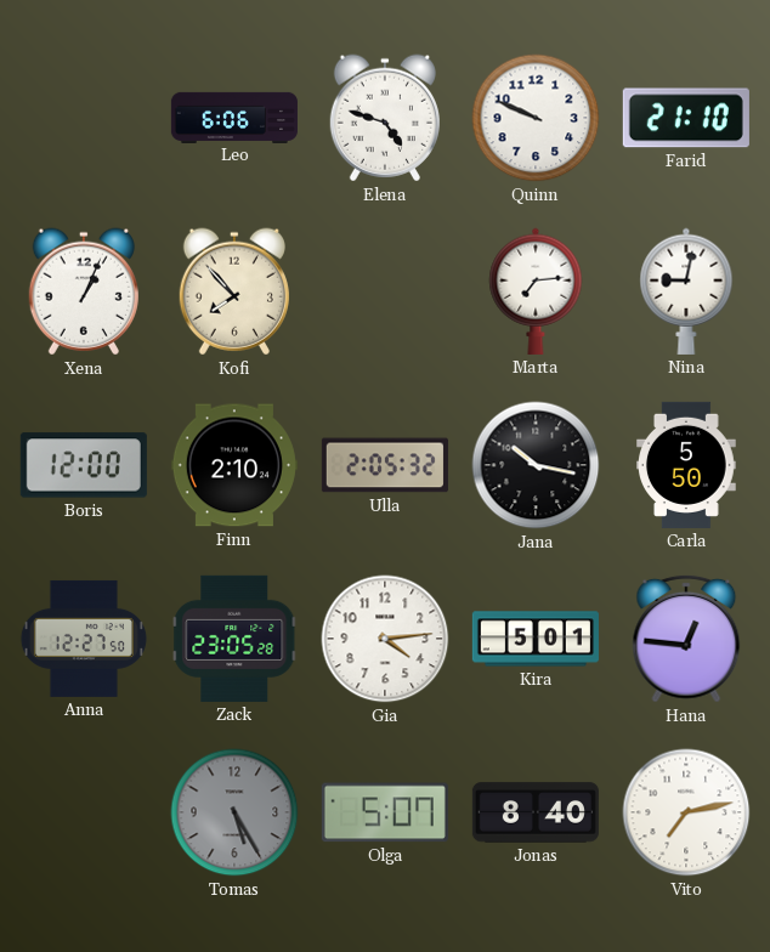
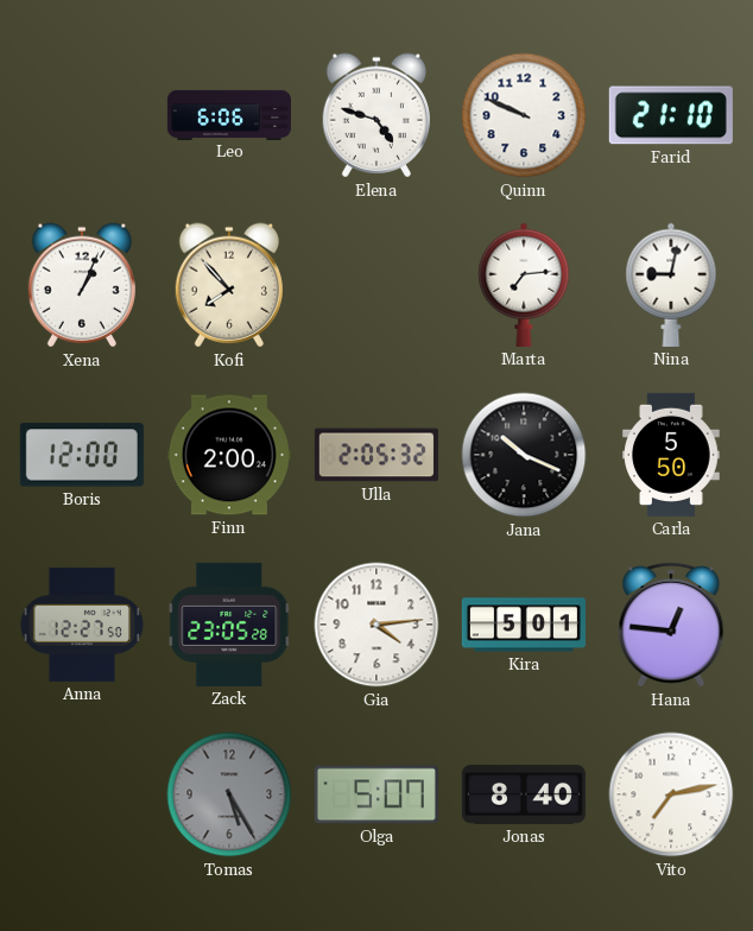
Finn: 2:10 -> 2:00
Jana: 10:17 -> 10:19
